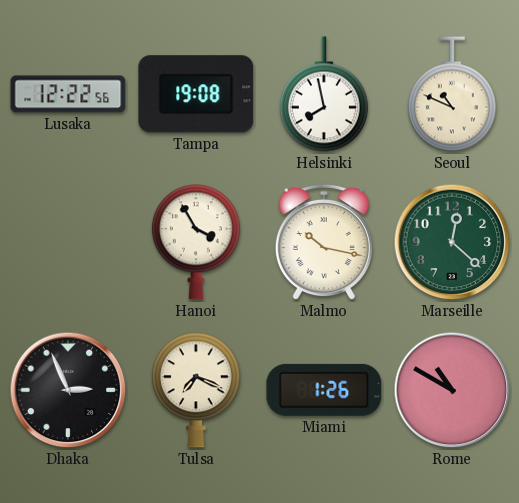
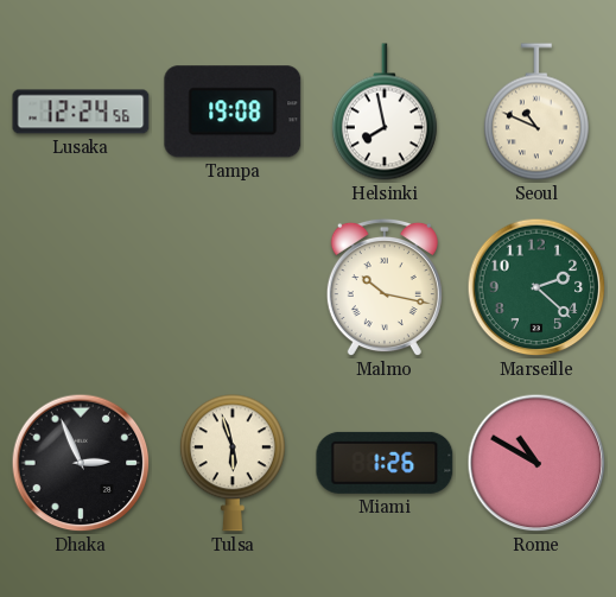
Lusaka: 12:22 -> 12:24
Hanoi: 3:55 -> none
Marseille: 12:22 -> 2:22
Tulsa: 7:19 -> 5:57
